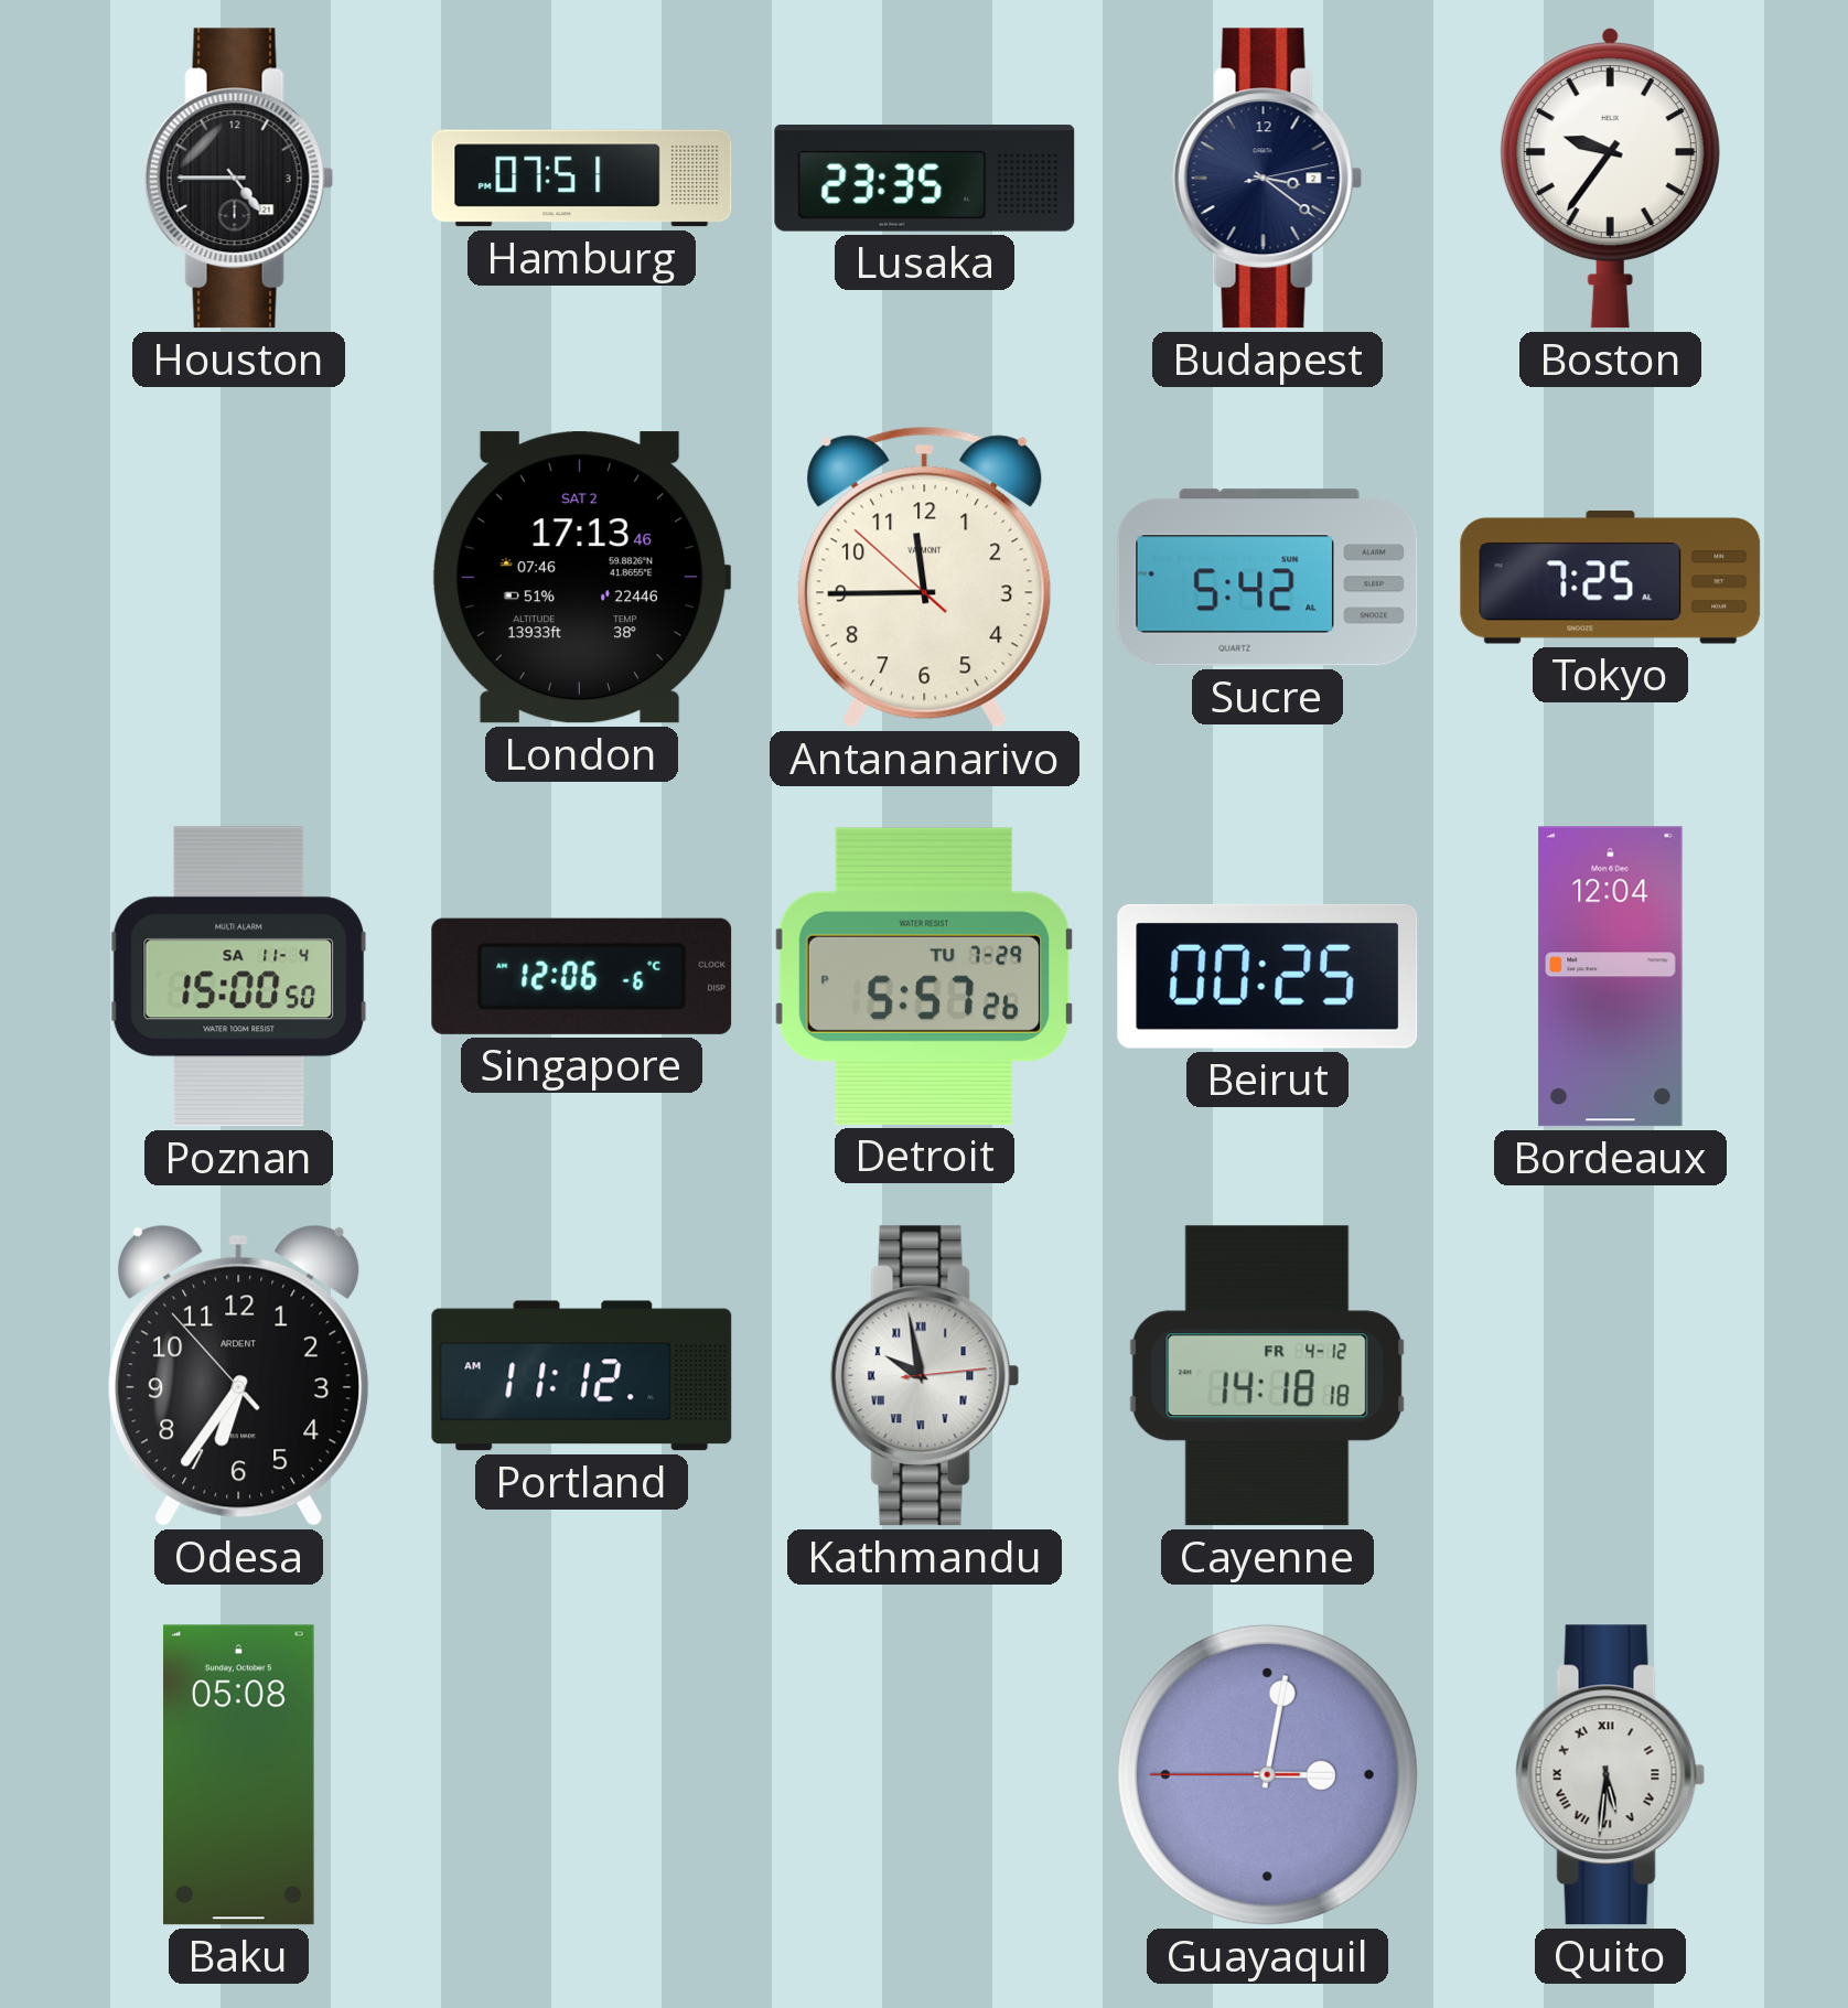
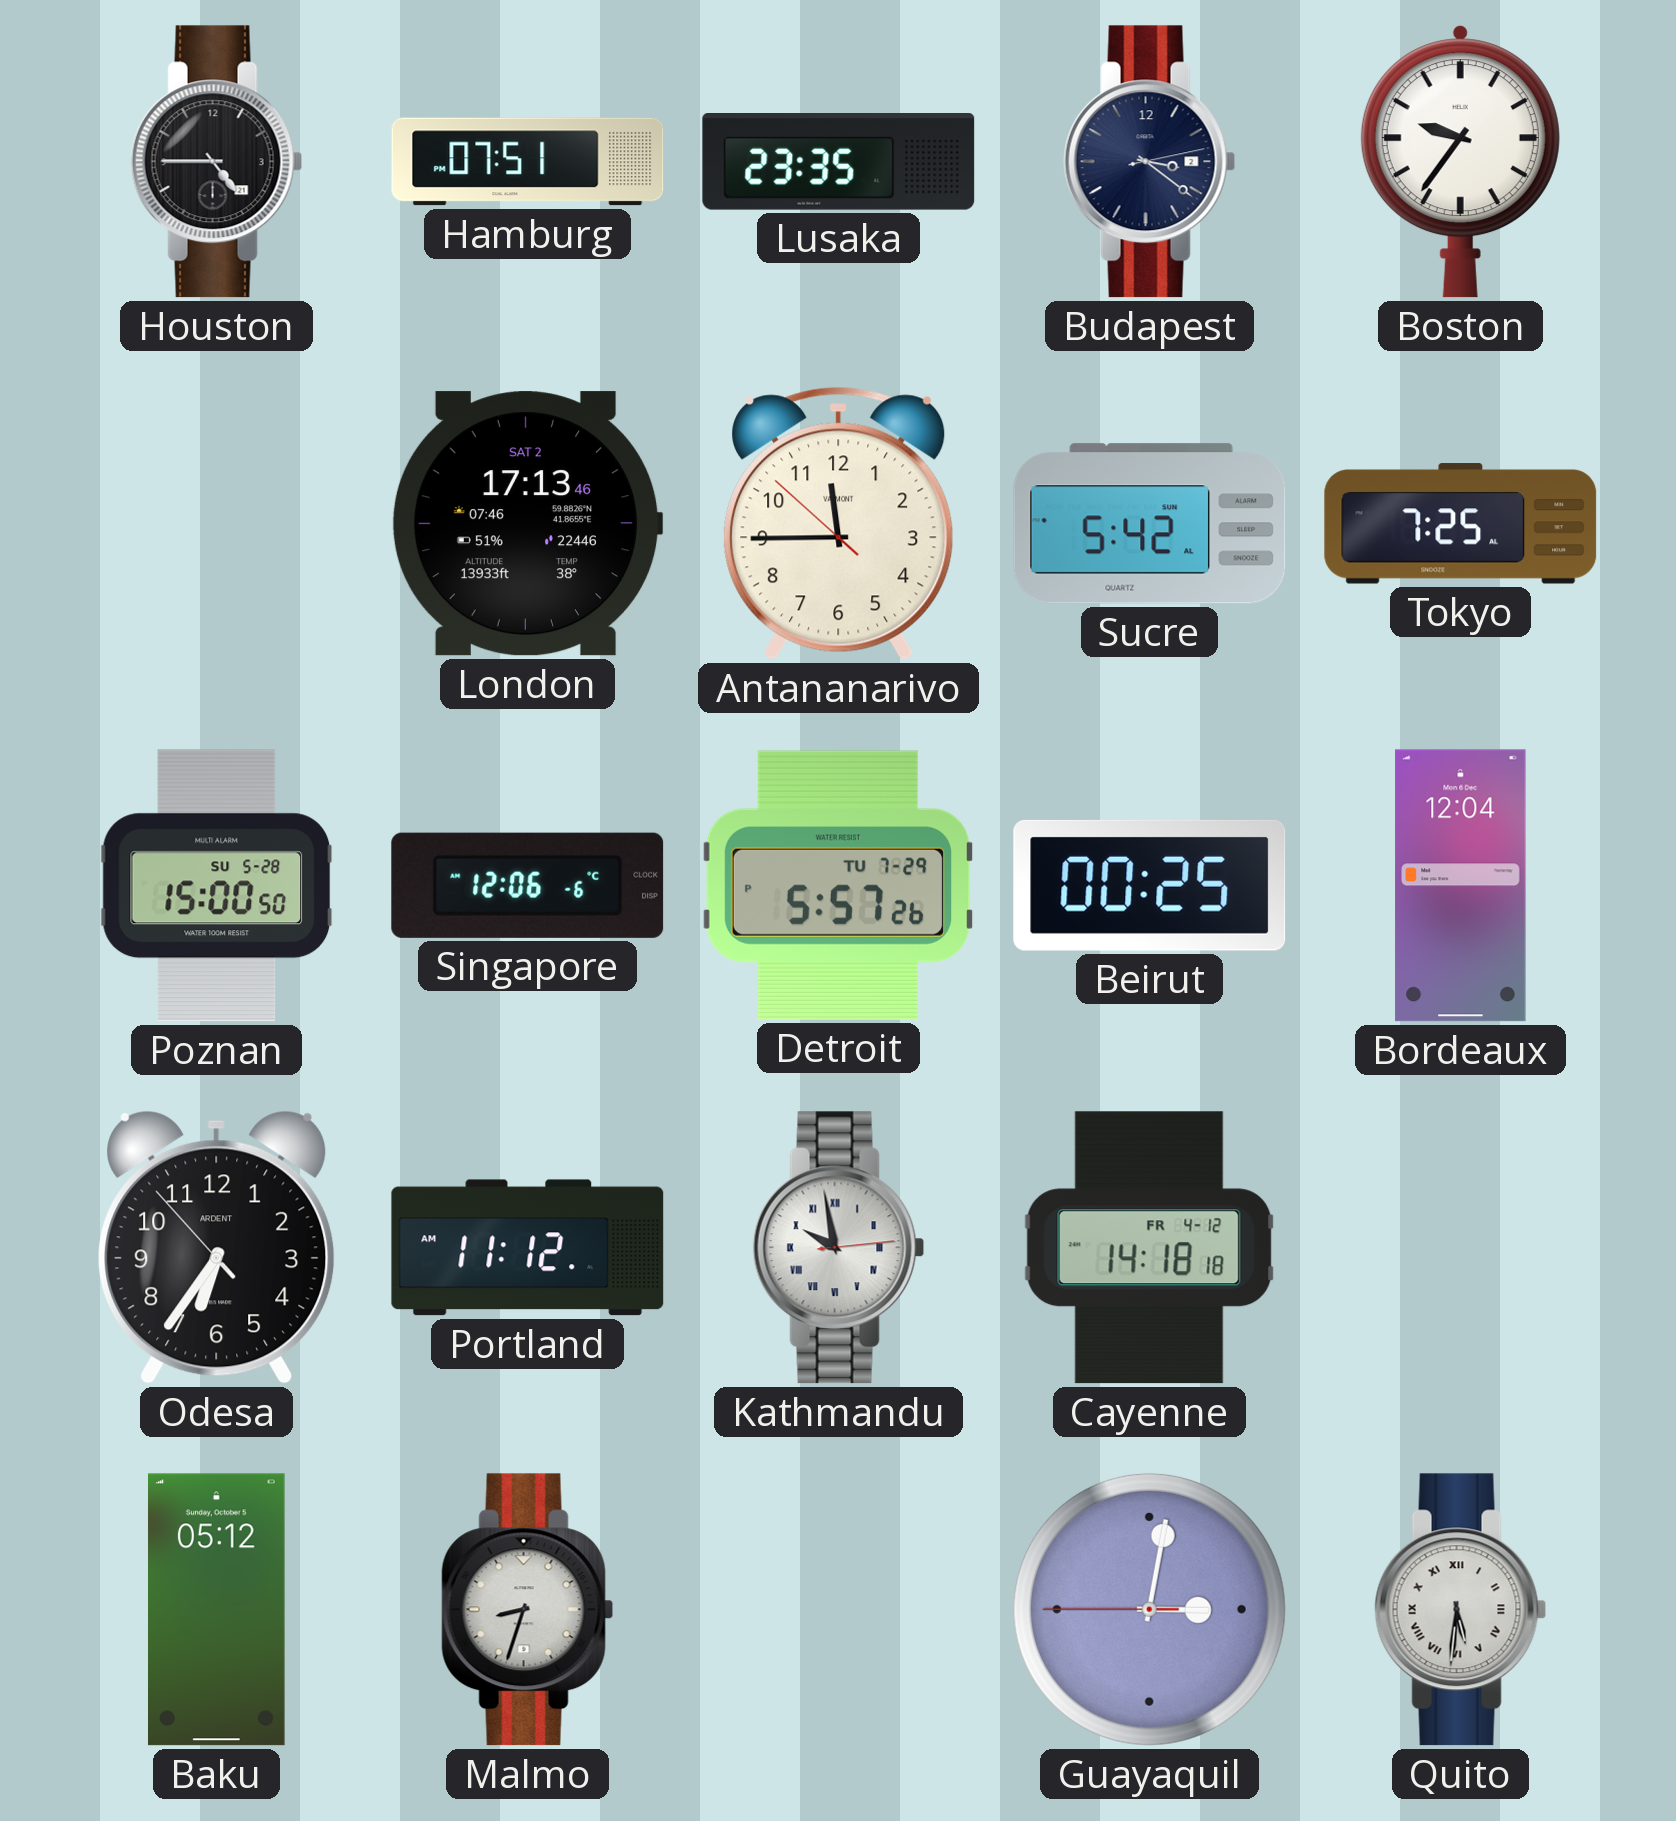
Poznan date: SA 11-4 -> SU 5-28
Baku: 05:08 -> 05:12
Malmo: none -> 8:33
